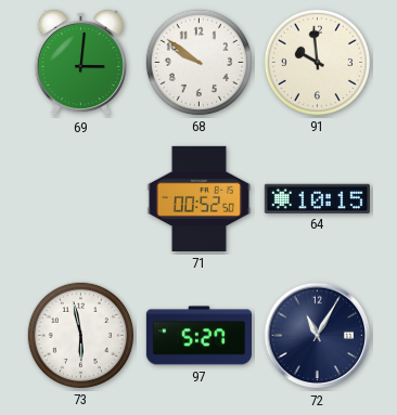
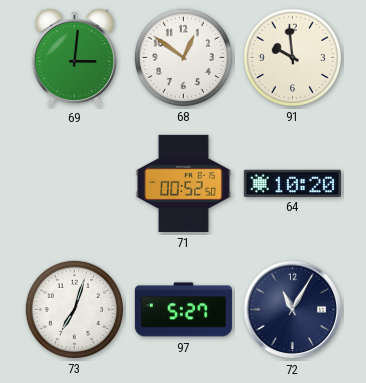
68: 9:51 -> 12:51
64: 10:15 -> 10:20
73: 5:58 -> 7:03
